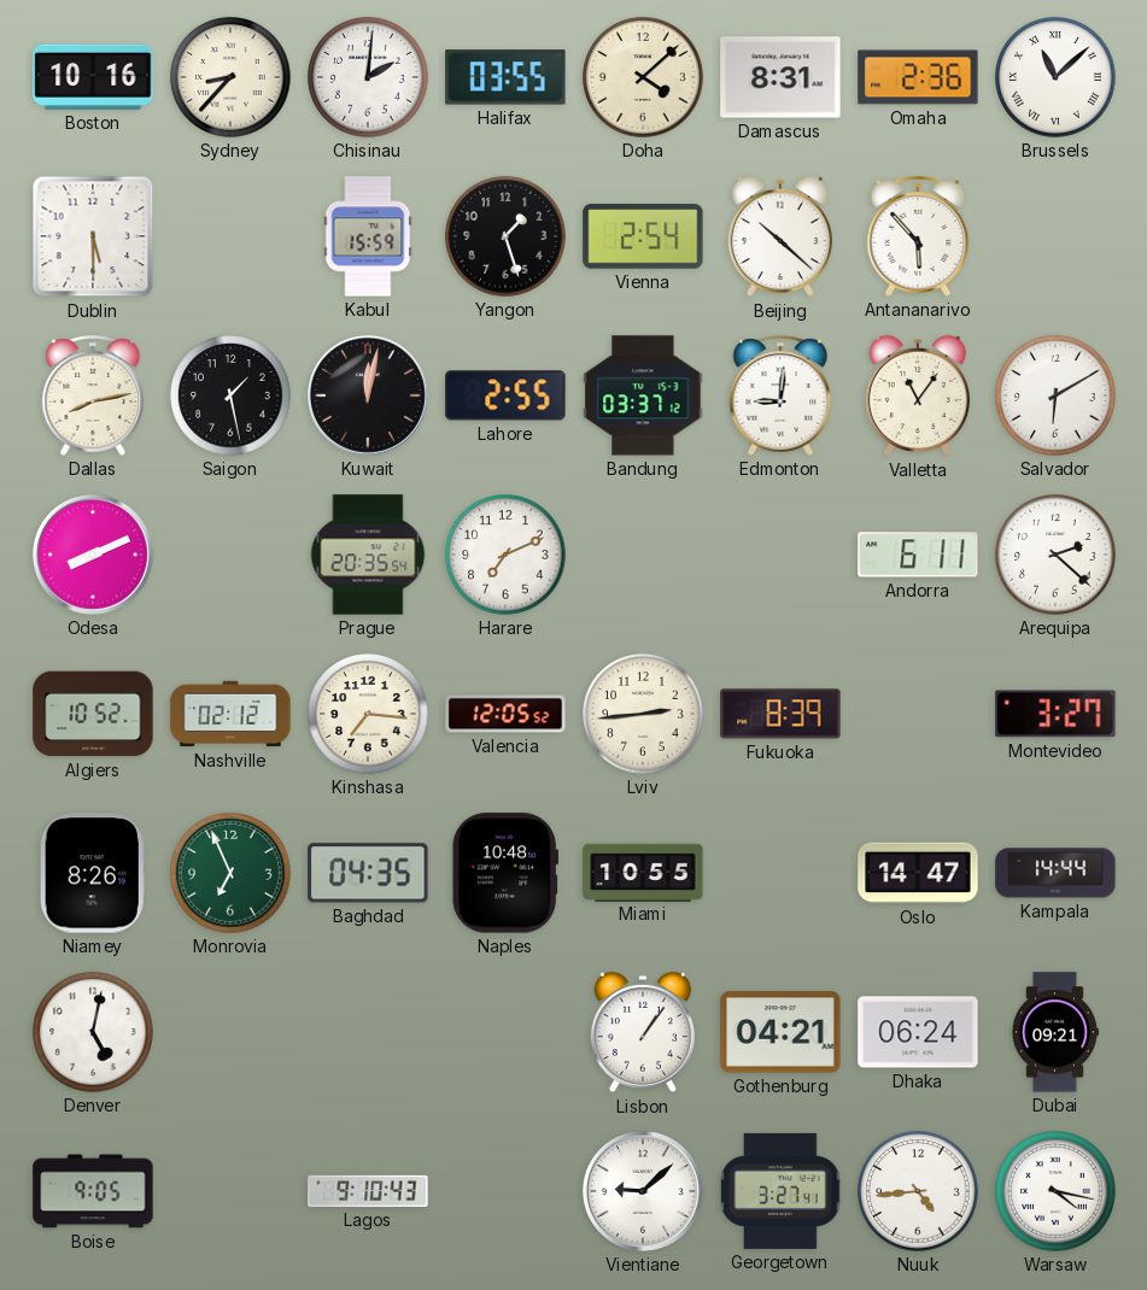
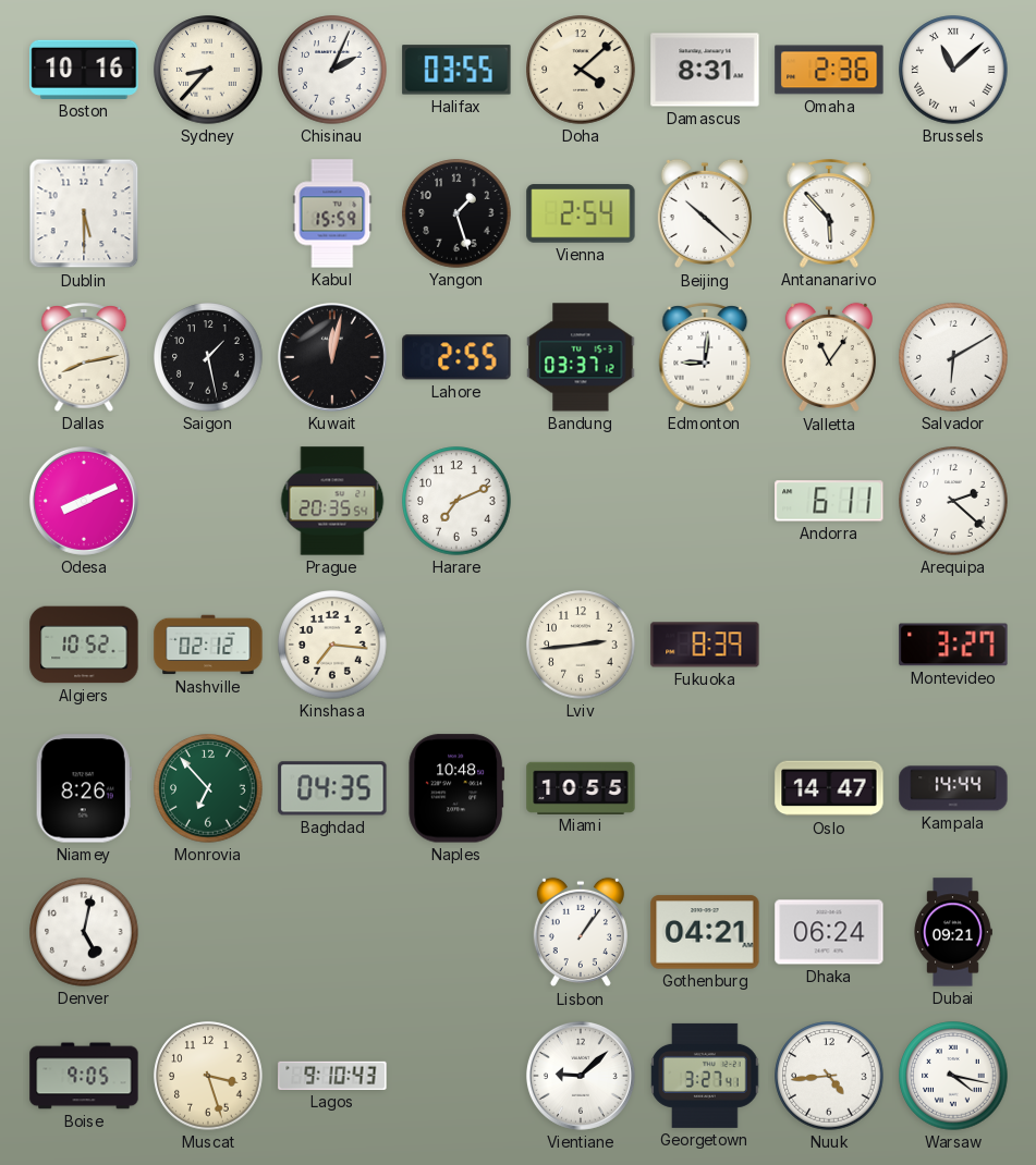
Chisinau: 2:01 -> 2:04
Valencia: 12:05 -> none
Monrovia: 6:56 -> 6:53
Muscat: none -> 3:27
